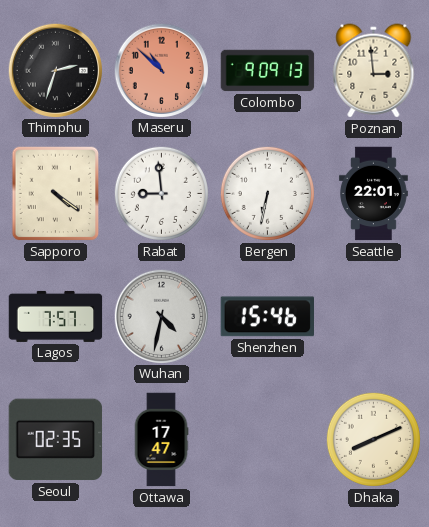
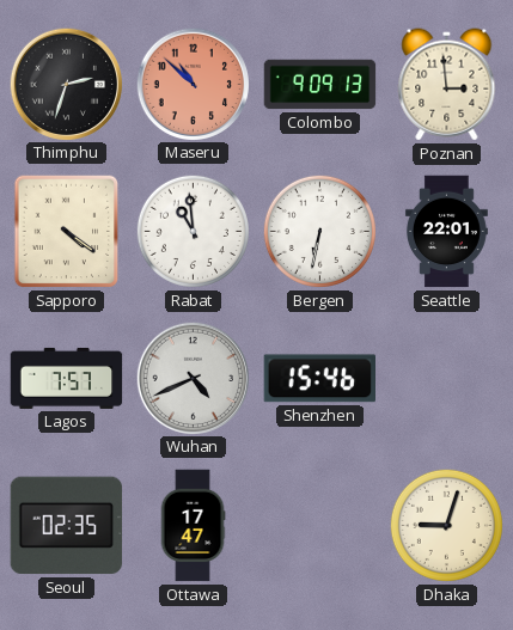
Rabat: 8:59 -> 10:59
Wuhan: 4:32 -> 4:41
Dhaka: 8:11 -> 9:03
